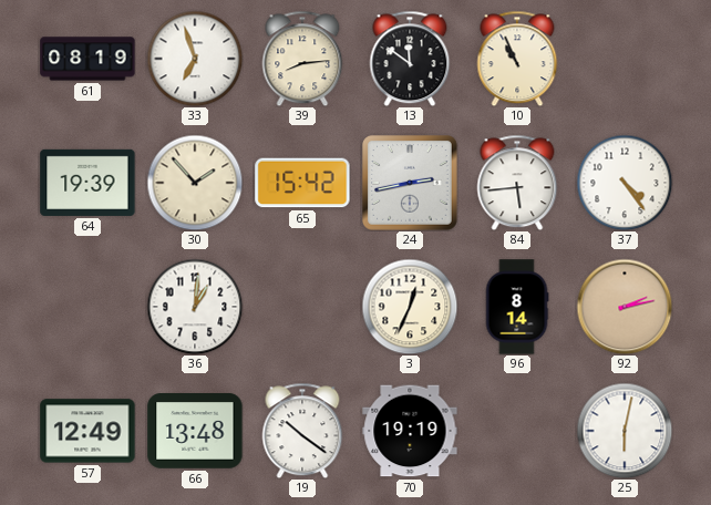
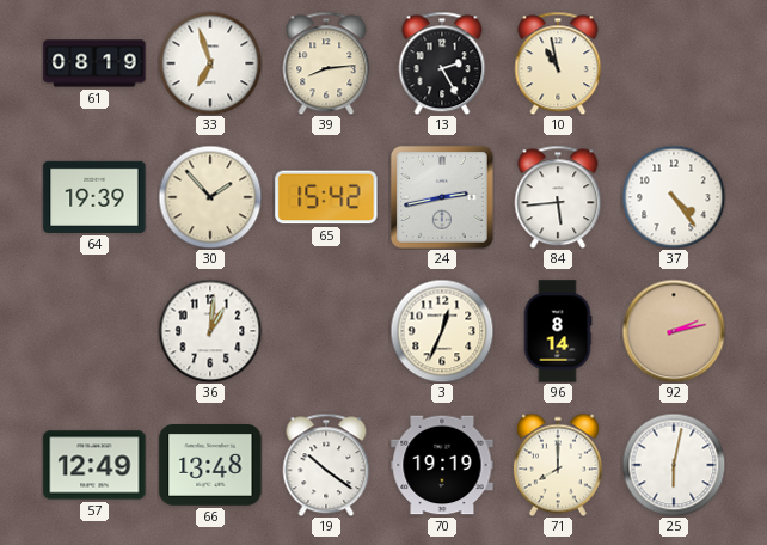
13: 11:51 -> 2:25
10: 10:56 -> 10:58
71: none -> 8:00
